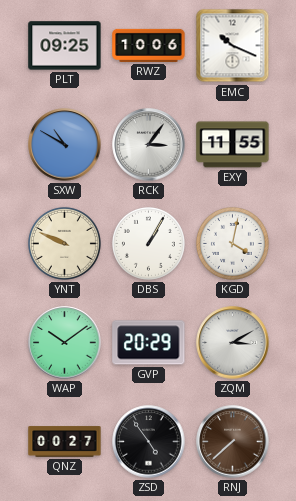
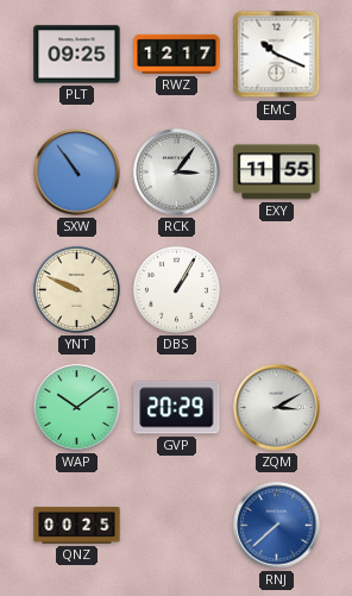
RWZ: 10:06 -> 12:17
SXW: 10:50 -> 10:54
KGD: 4:02 -> none
QNZ: 00:27 -> 00:25
ZSD: 4:54 -> none
RNJ dial: brown -> blue
